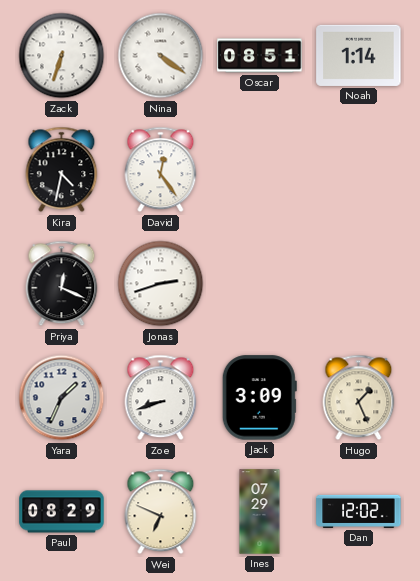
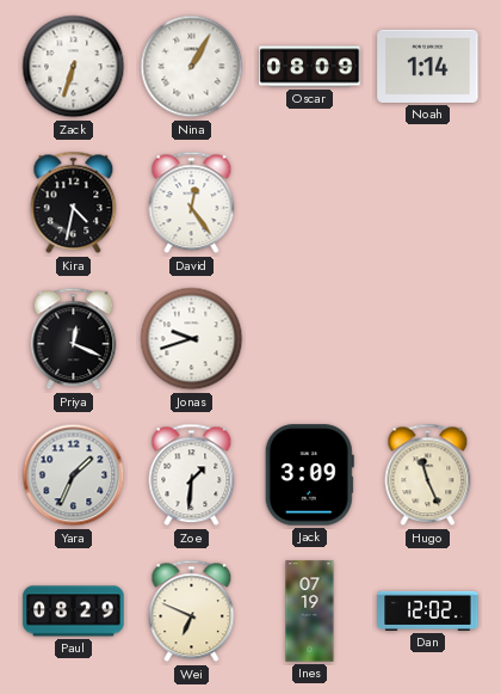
Nina: 4:21 -> 1:05
Oscar: 08:51 -> 08:09
Jonas: 2:42 -> 9:42
Zoe: 8:42 -> 1:31
Hugo: 1:26 -> 11:26
Ines: 07:29 -> 07:19
